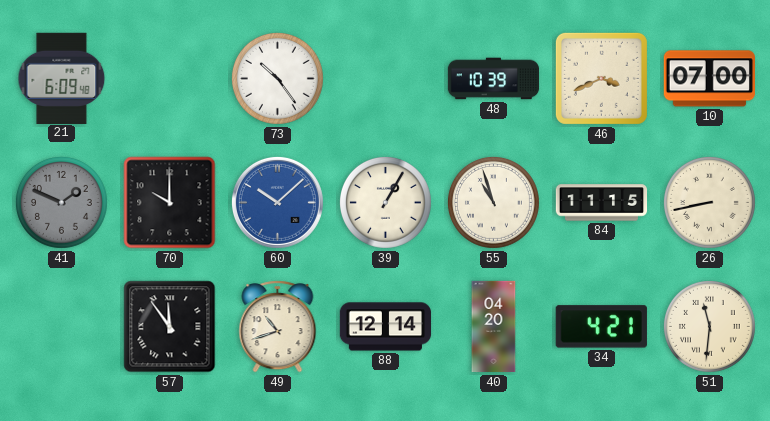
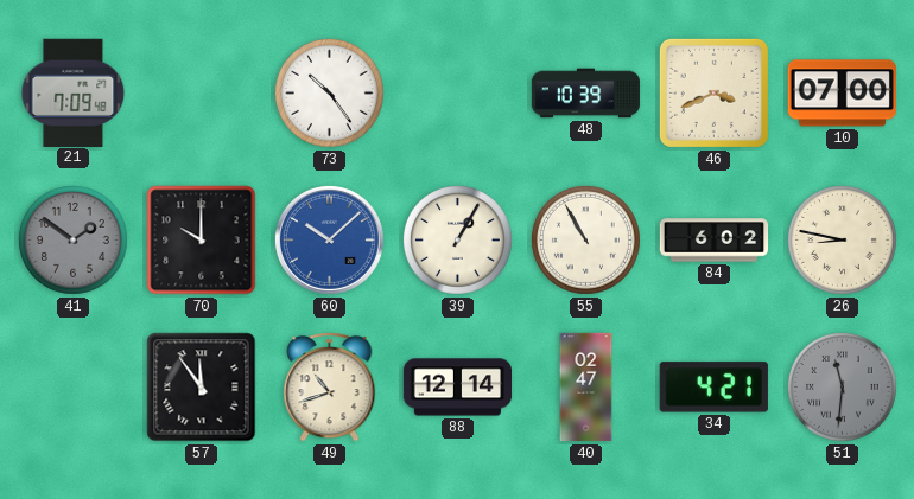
21: 6:09 -> 7:09
41: 1:49 -> 1:51
55: 10:57 -> 10:55
84: 11:15 -> 6:02
26: 8:43 -> 8:47
40: 04:20 -> 02:47
51 dial: cream -> grey
